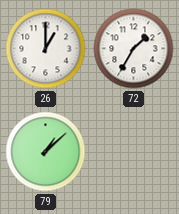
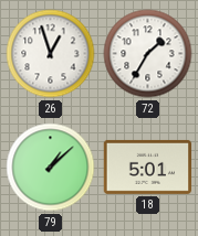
26: 1:00 -> 12:57
18: none -> 5:01
